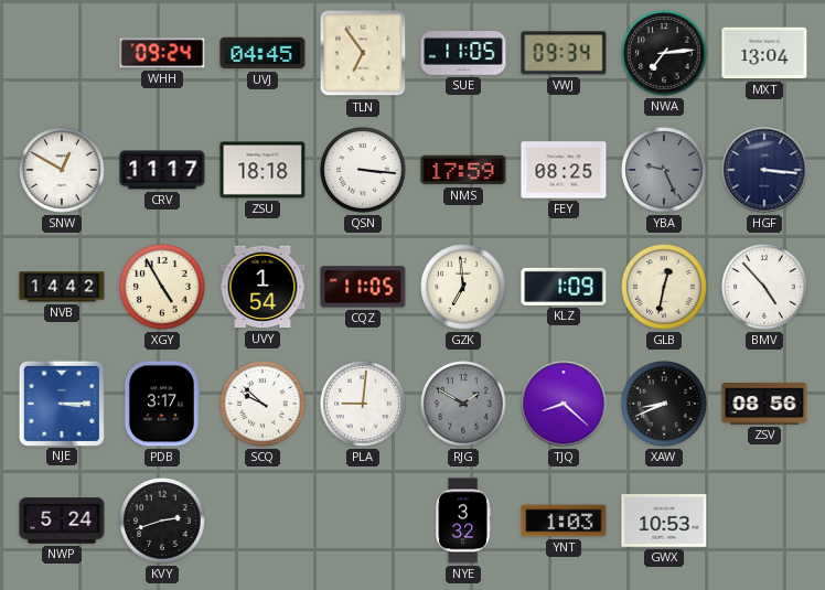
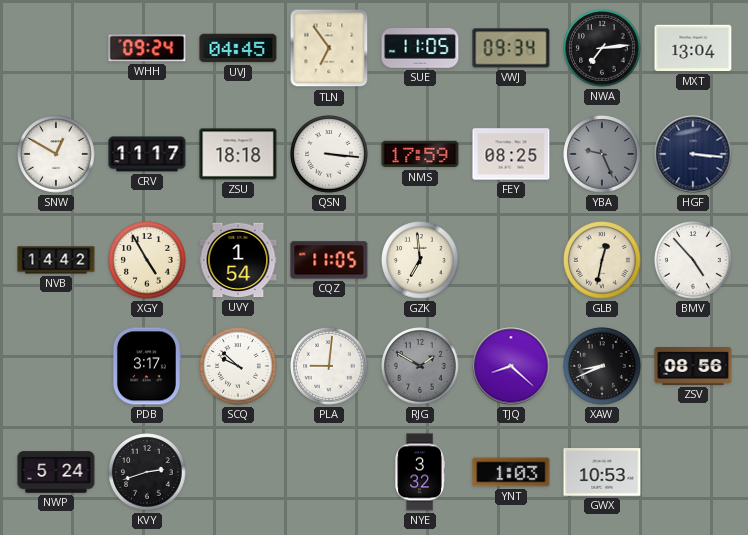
KLZ: 1:09 -> none
NJE: 3:15 -> none
